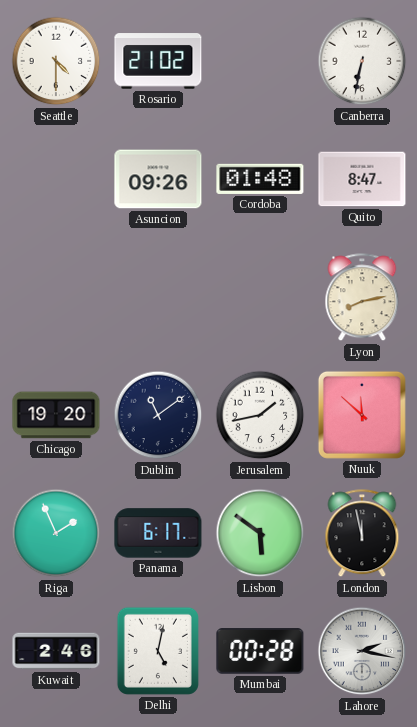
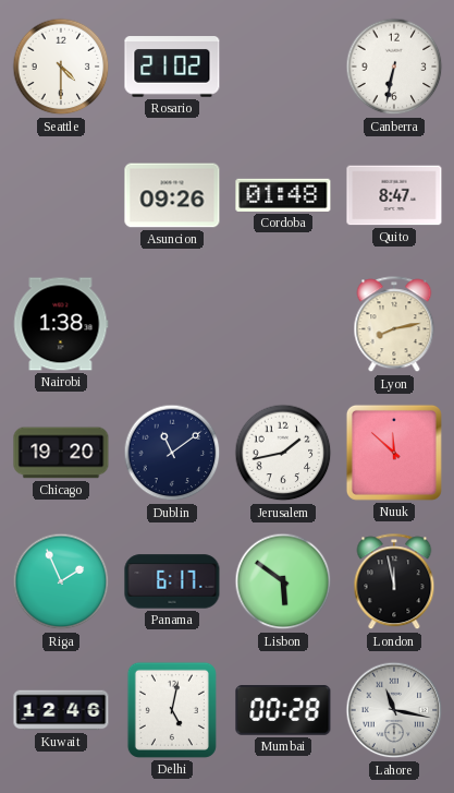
Nairobi: none -> 1:38
Kuwait: 2:46 -> 12:46
Lahore: 2:17 -> 11:17
